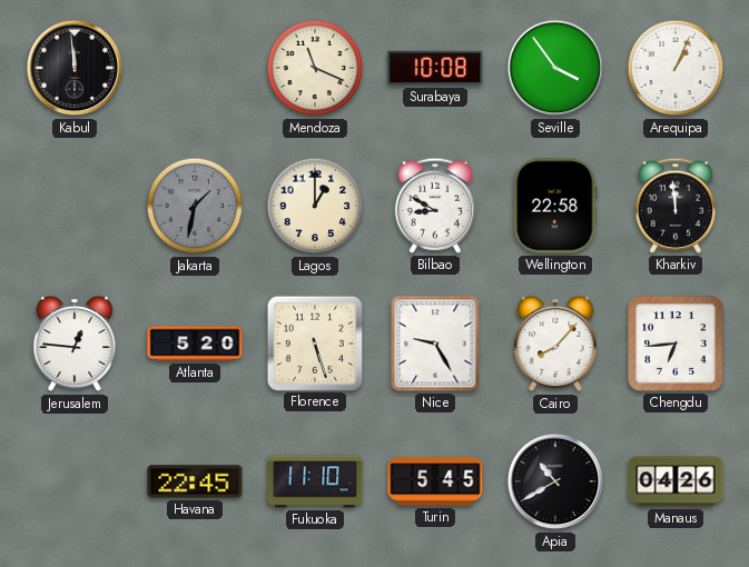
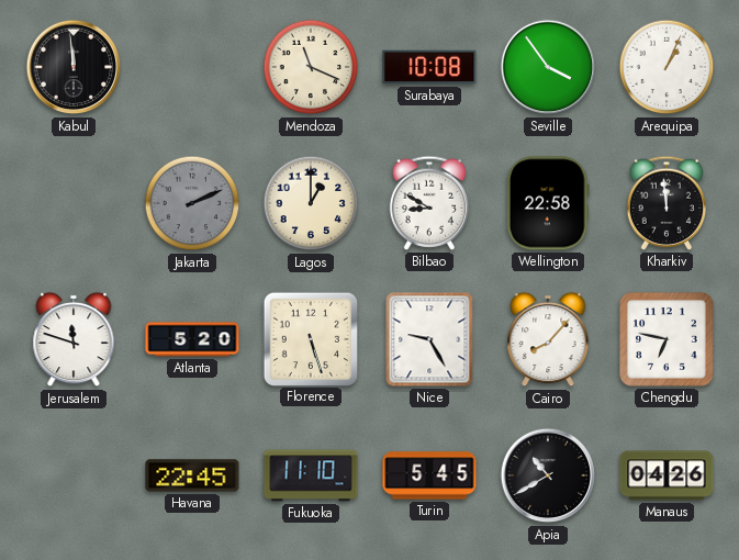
Jakarta: 1:32 -> 2:11
Jerusalem: 12:46 -> 11:48
Chengdu: 6:44 -> 6:47
